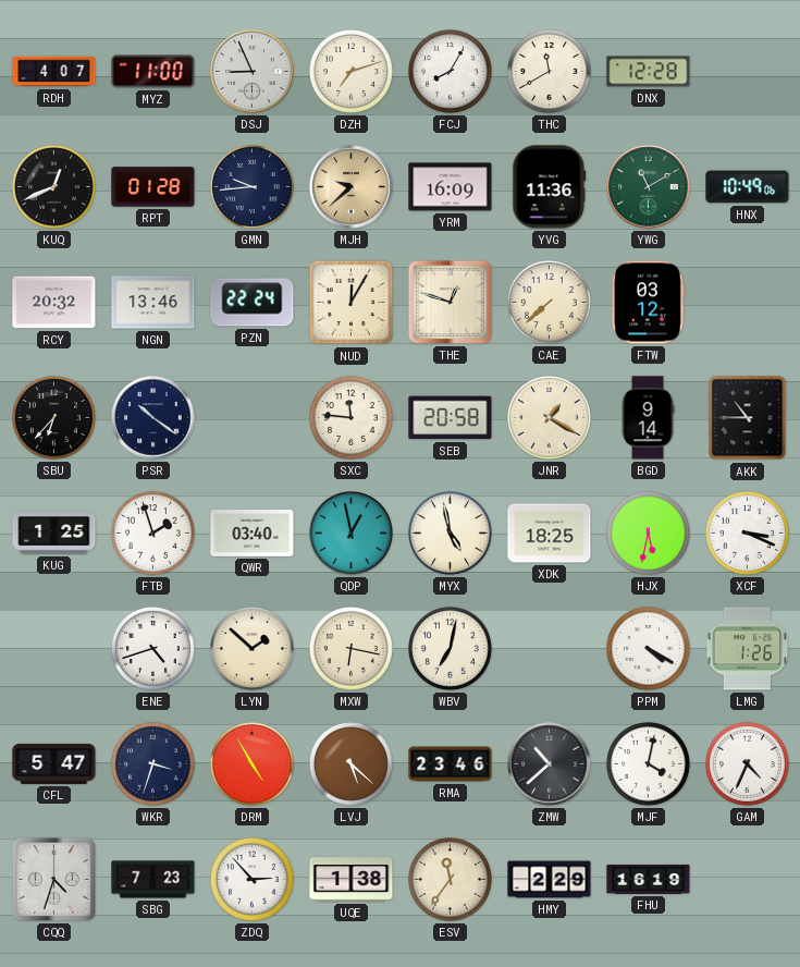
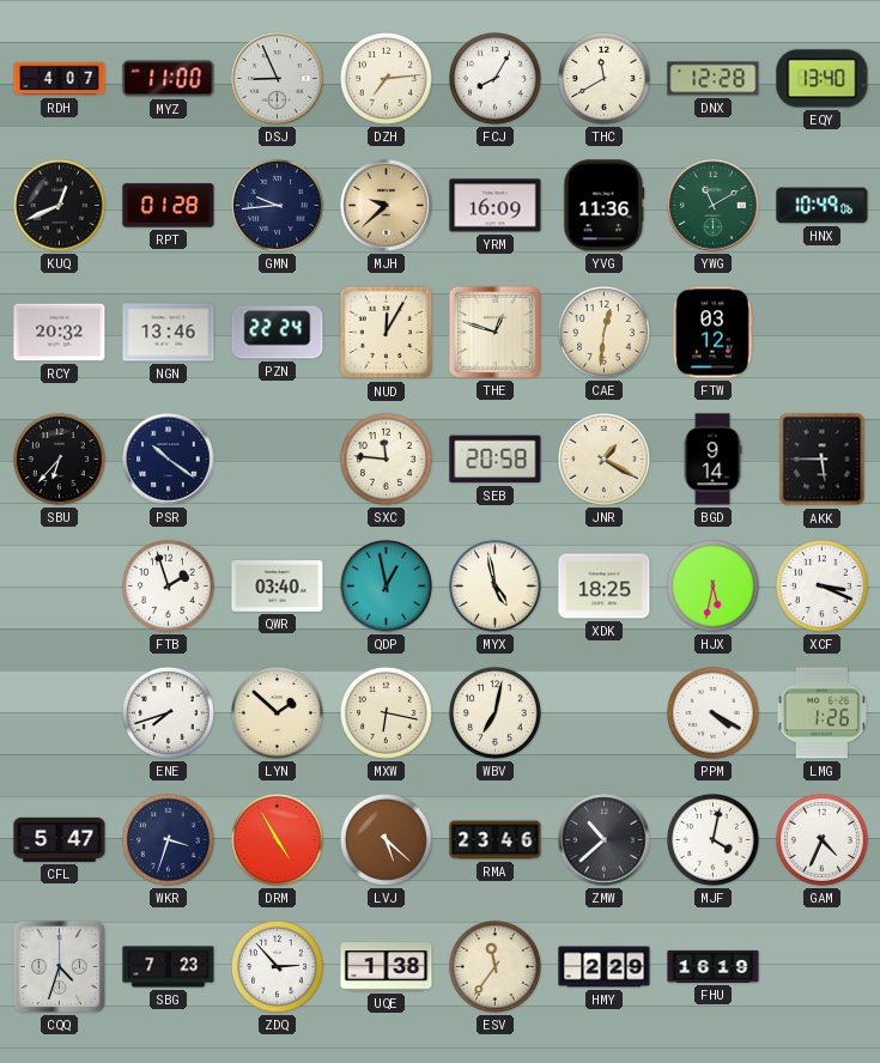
DZH: 7:12 -> 7:14
EQY: none -> 13:40
CAE: 7:38 -> 12:31
AKK: 10:45 -> 5:45
KUG: 1:25 -> none
ENE: 4:42 -> 7:42
